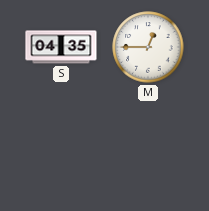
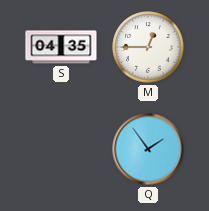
Q: none -> 1:54
